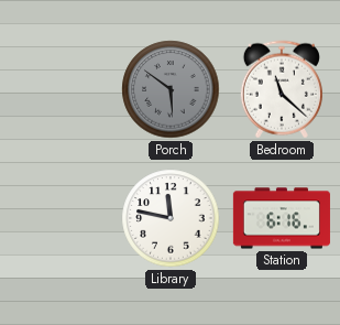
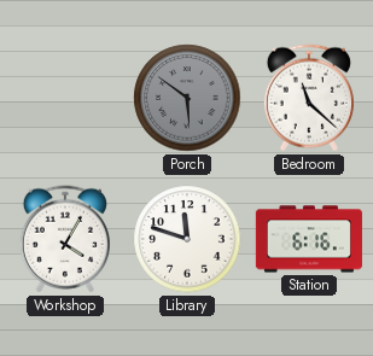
Workshop: none -> 4:05
Library: 11:47 -> 11:48
